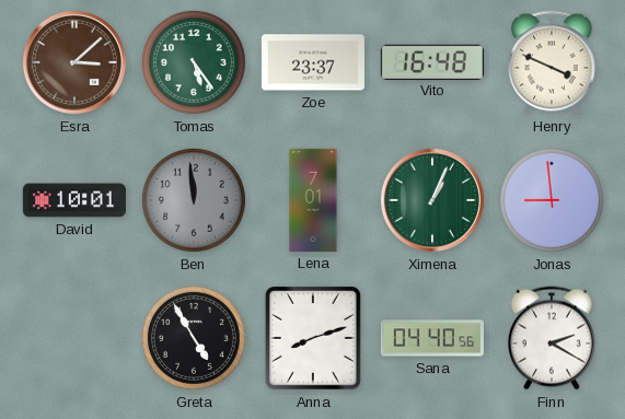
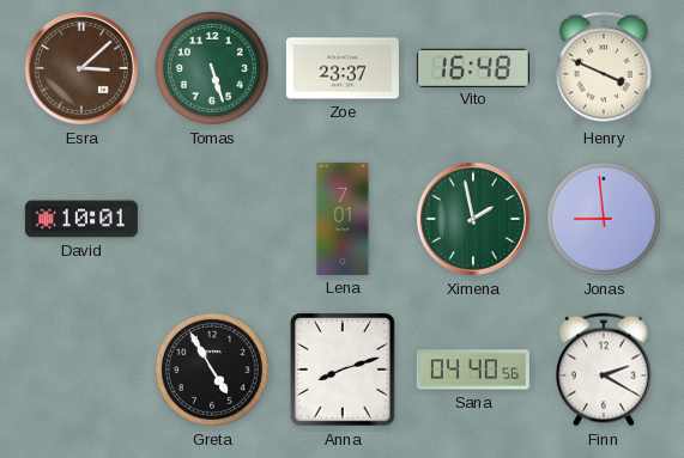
Tomas: 5:24 -> 5:27
Ben: 11:59 -> none
Ximena: 1:04 -> 1:58
